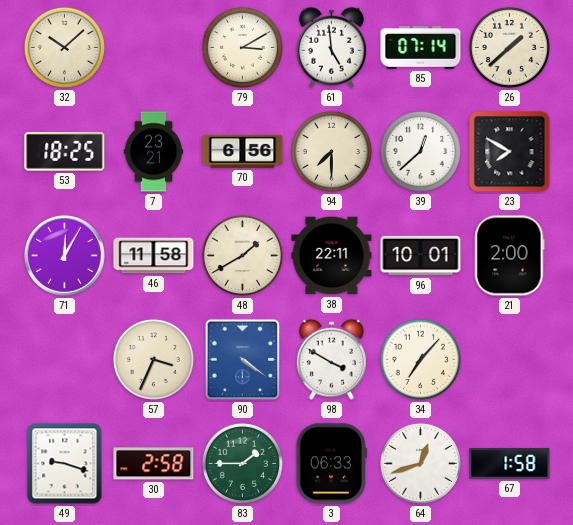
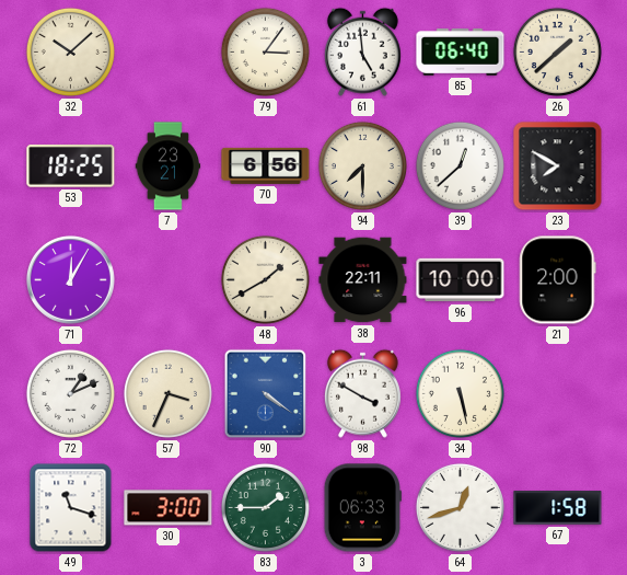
79: 3:10 -> 3:06
85: 07:14 -> 06:40
46: 11:58 -> none
96: 10:01 -> 10:00
72: none -> 1:11
34: 7:07 -> 5:28
49: 9:18 -> 11:18
30: 2:58 -> 3:00
